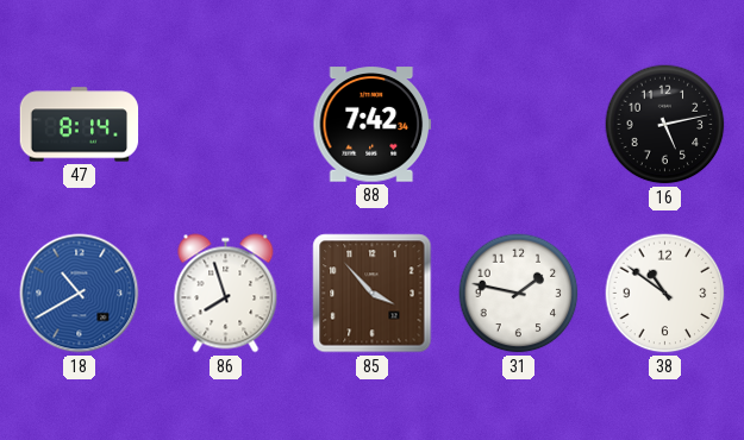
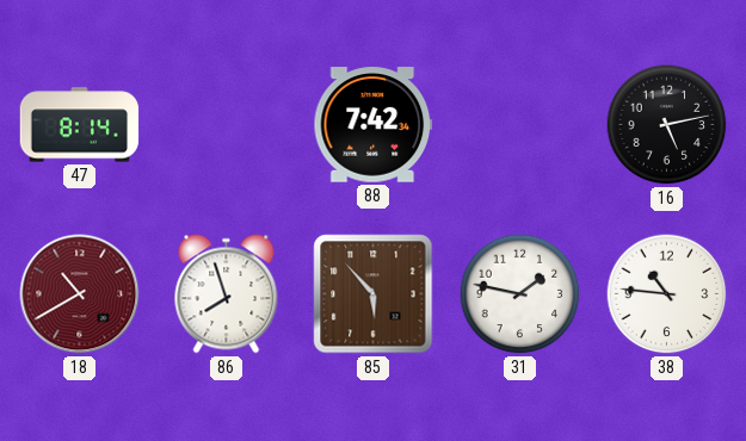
18 dial: blue -> burgundy
85: 3:53 -> 5:53
38: 10:51 -> 10:46
